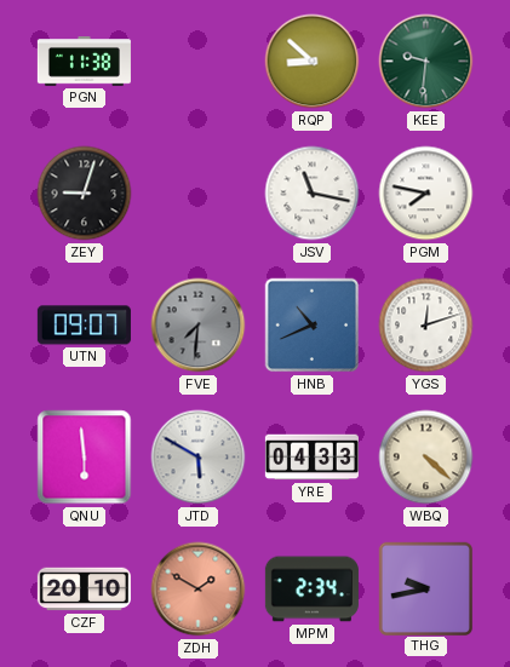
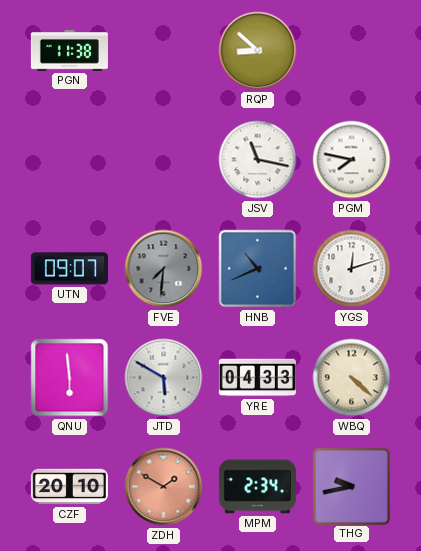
KEE: 9:31 -> none
ZEY: 9:03 -> none
